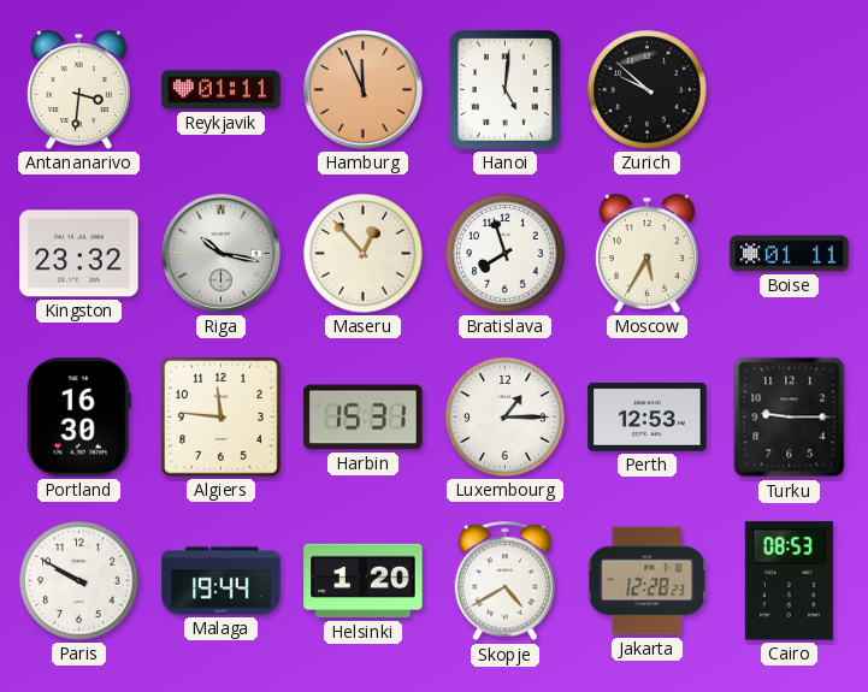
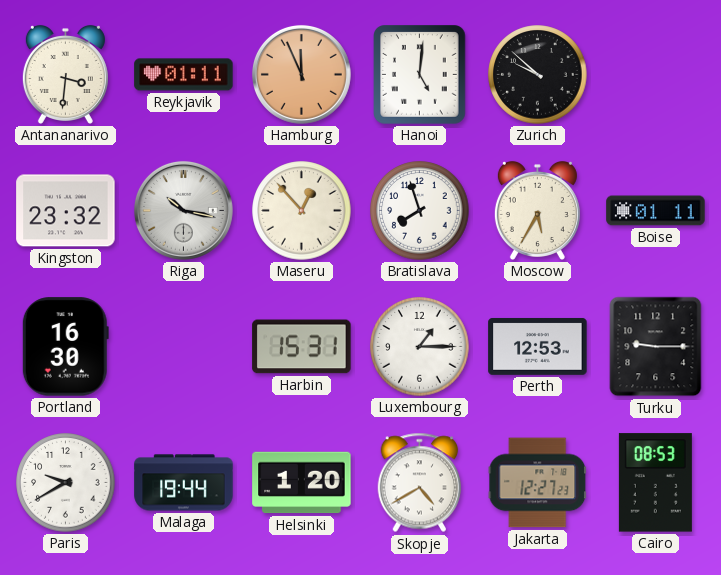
Algiers: 11:46 -> none
Paris: 9:50 -> 9:40
Jakarta: 12:28 -> 12:27
